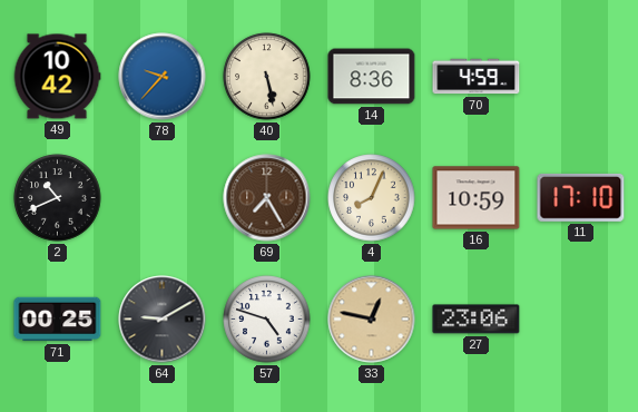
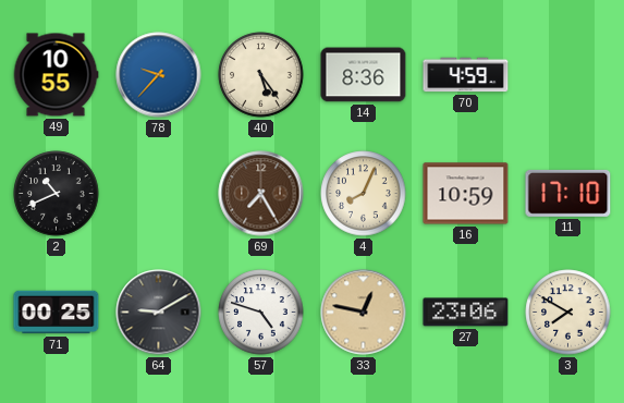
49: 10:42 -> 10:55
40: 5:28 -> 5:24
3: none -> 7:50
